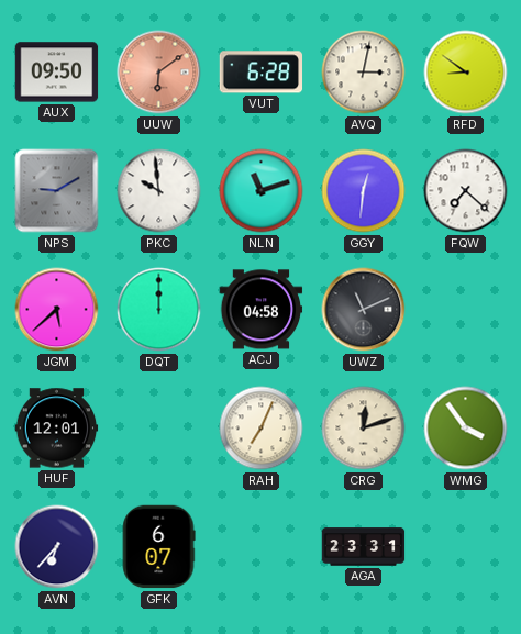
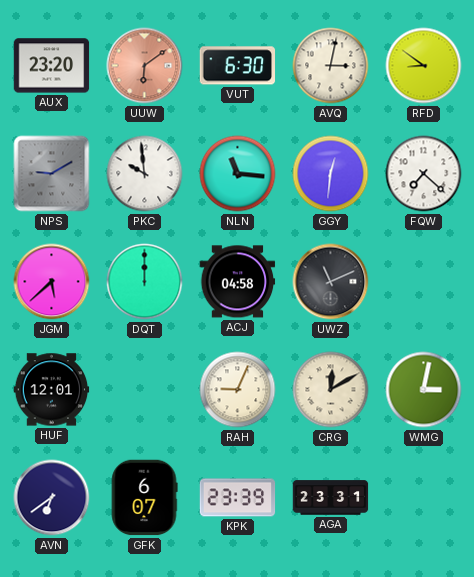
AUX: 09:50 -> 23:20
VUT: 6:28 -> 6:30
NLN: 11:12 -> 11:16
RAH: 7:04 -> 9:04
CRG: 12:12 -> 12:10
WMG: 3:54 -> 3:02
AVN: 6:37 -> 6:39
KPK: none -> 23:39
